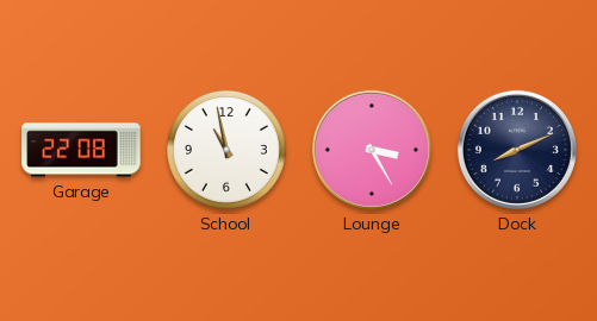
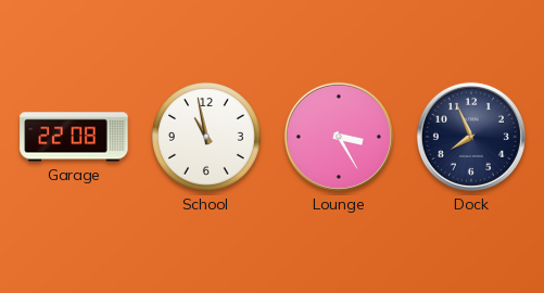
Dock: 8:11 -> 7:56
